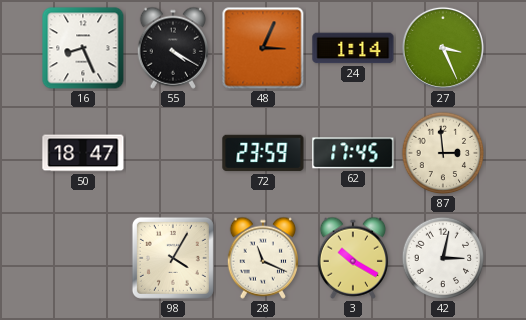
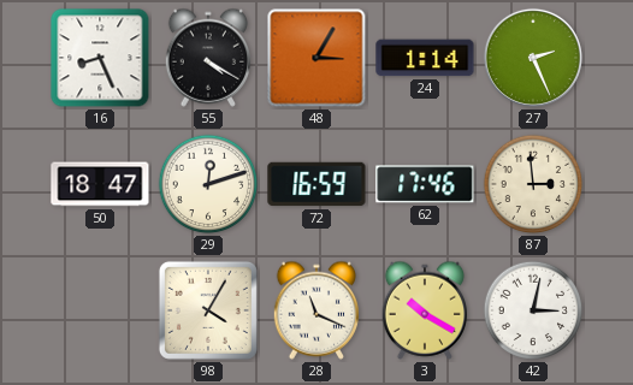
48: 3:04 -> 3:05
27: 3:26 -> 2:26
29: none -> 12:12
72: 23:59 -> 16:59
62: 17:45 -> 17:46
